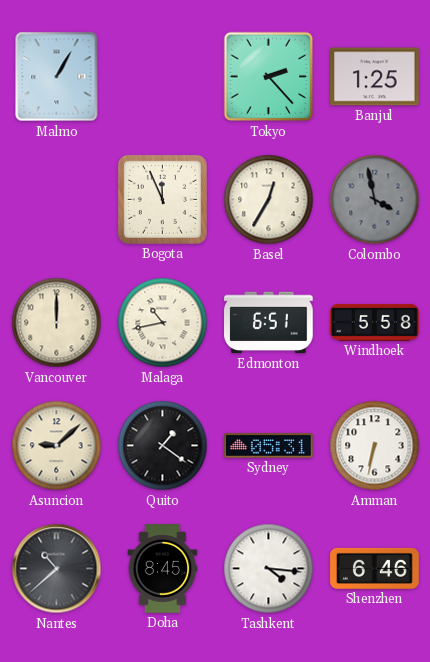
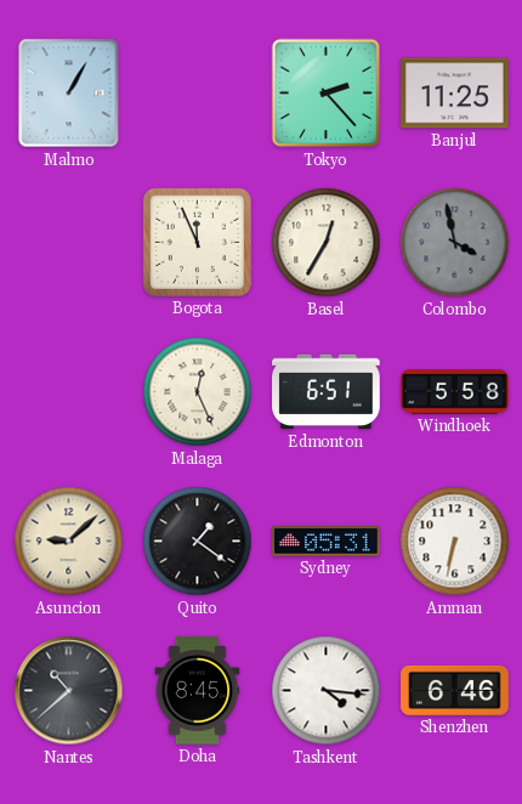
Banjul: 1:25 -> 11:25
Vancouver: 12:00 -> none
Malaga: 10:43 -> 12:26
